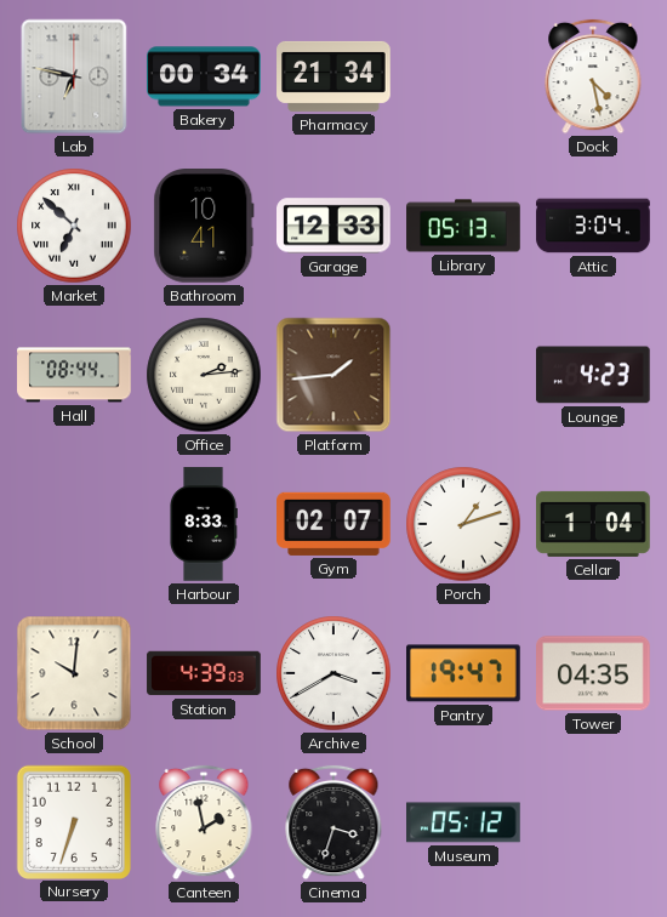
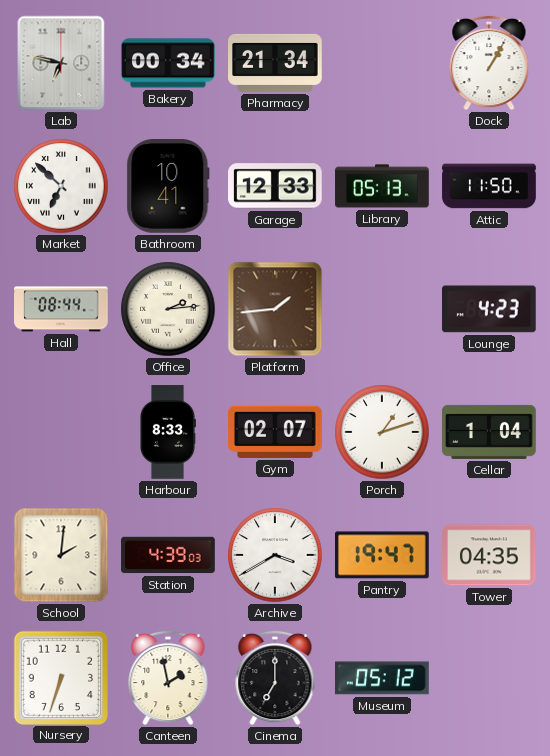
Dock: 4:28 -> 1:05
Attic: 3:04 -> 11:50
School: 10:01 -> 2:01
Cinema: 3:33 -> 7:00
